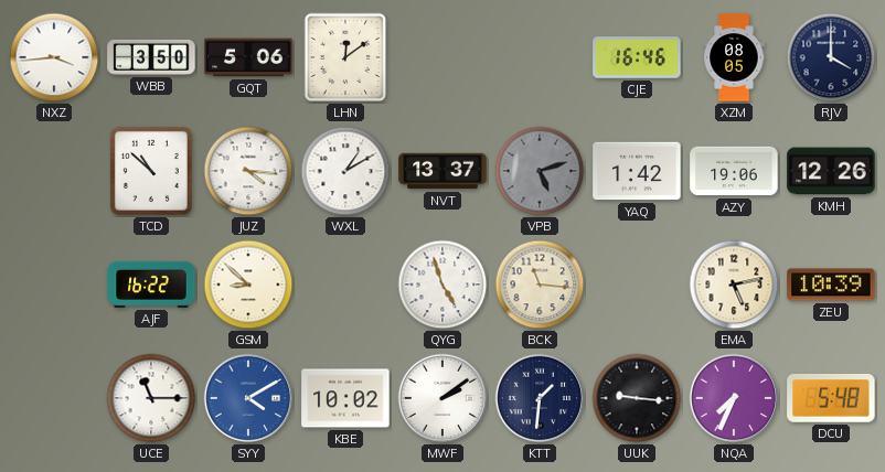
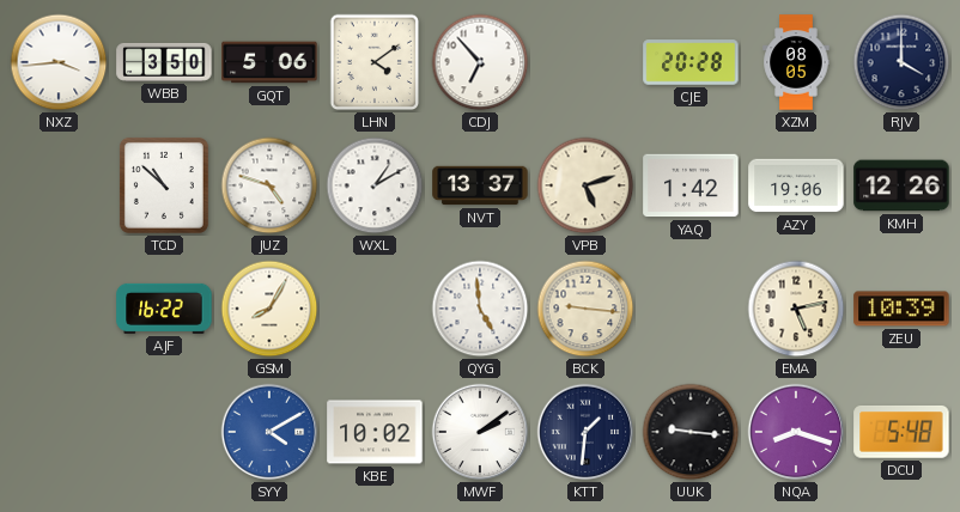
LHN: 12:09 -> 4:09
CDJ: none -> 6:53
CJE: 16:46 -> 20:28
JUZ: 4:16 -> 4:48
VPB dial: grey -> cream
GSM: 8:52 -> 8:05
QYG: 4:57 -> 4:59
BCK: 11:16 -> 9:16
UCE: 11:15 -> none
NQA: 7:34 -> 8:18
